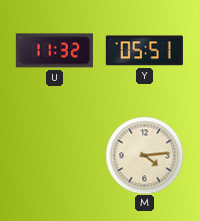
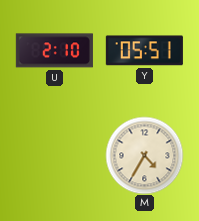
U: 11:32 -> 2:10
M: 4:14 -> 4:35
